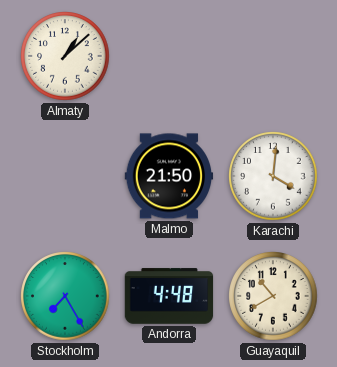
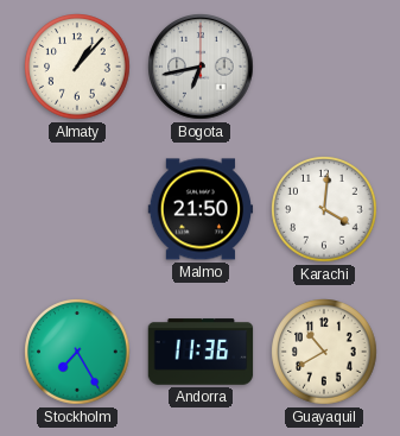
Almaty: 1:08 -> 1:07
Bogota: none -> 6:43
Andorra: 4:48 -> 11:36
